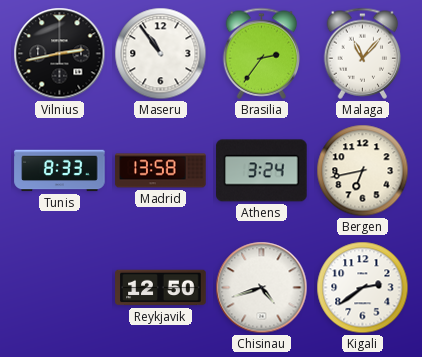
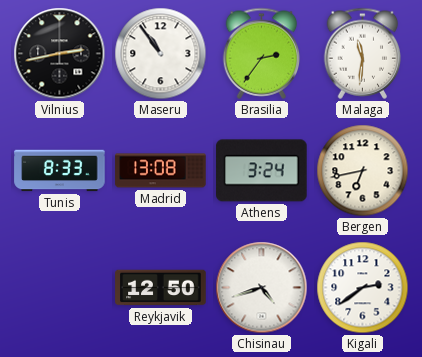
Malaga: 11:07 -> 11:31
Madrid: 13:58 -> 13:08
